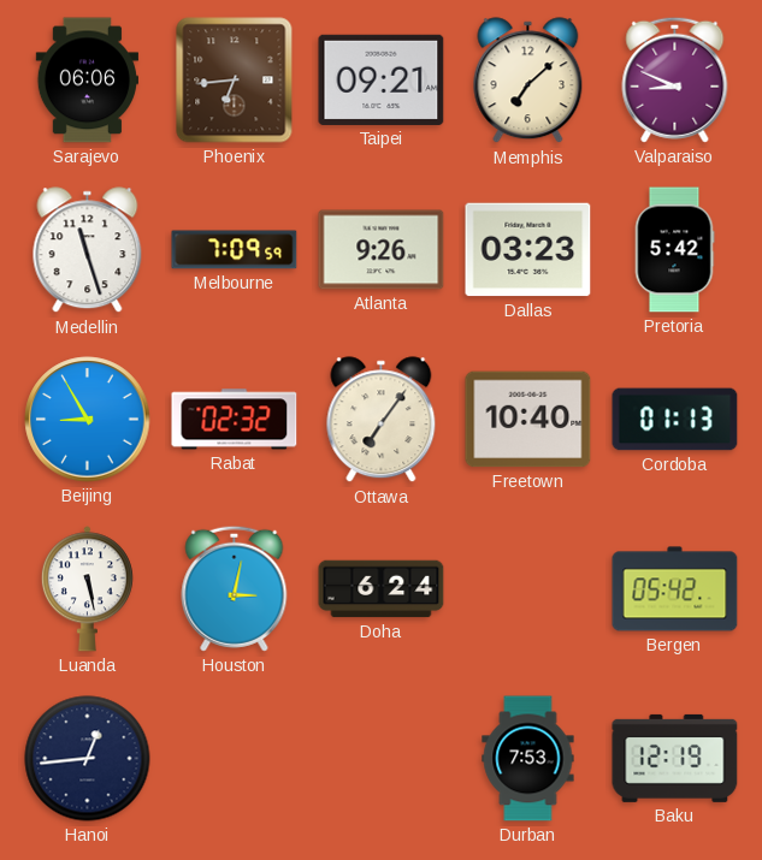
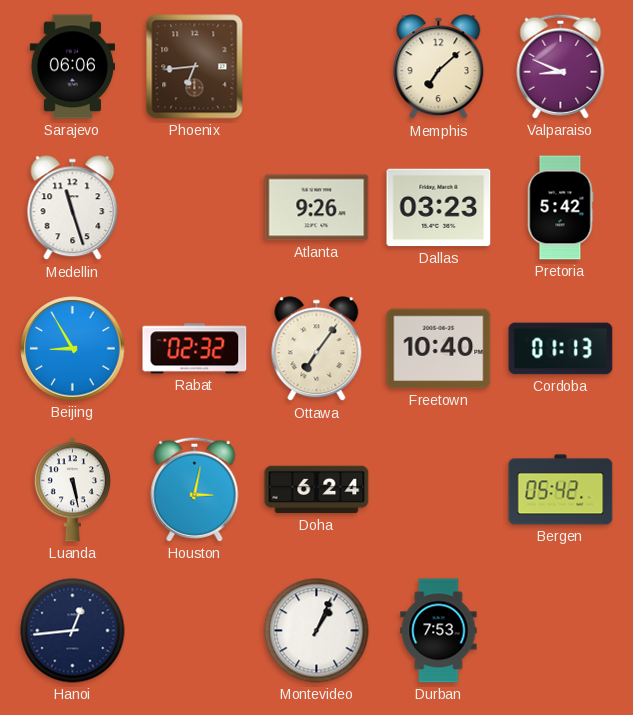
Taipei: 09:21 -> none
Melbourne: 7:09 -> none
Montevideo: none -> 1:04
Baku: 12:19 -> none
